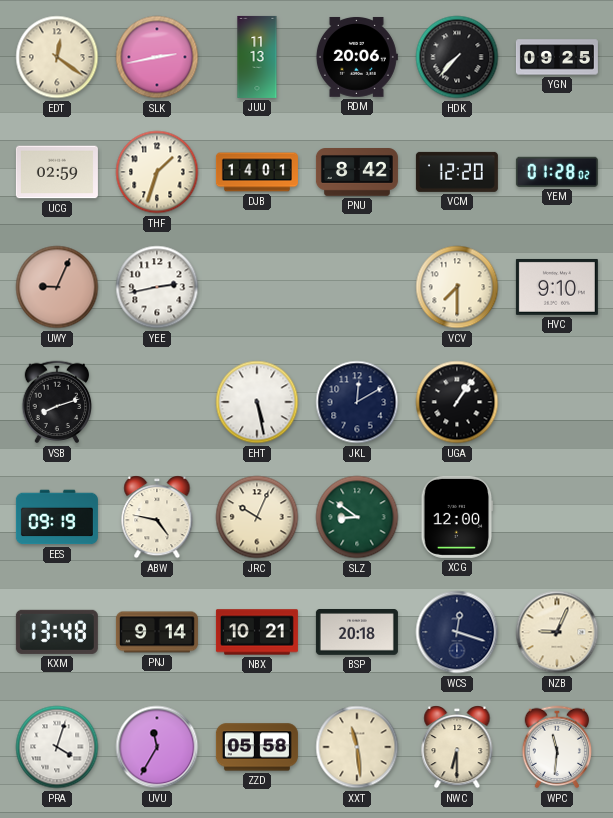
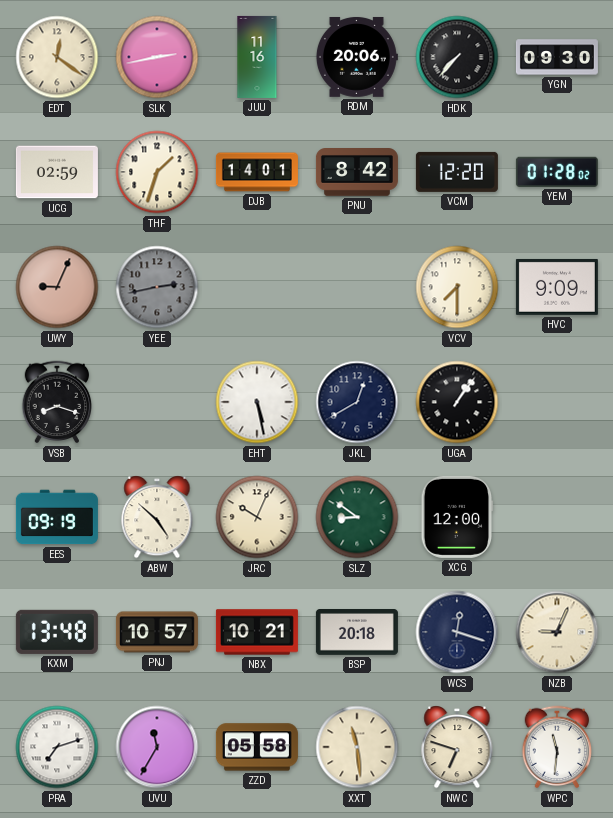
JUU: 11:13 -> 11:16
YGN: 09:25 -> 09:30
YEE dial: white -> grey
HVC: 9:10 -> 9:09
VSB: 8:12 -> 8:18
JKL: 12:10 -> 12:40
ABW: 4:47 -> 4:52
PNJ: 9:14 -> 10:57
PRA: 4:03 -> 7:12
NWC: 6:30 -> 6:48
